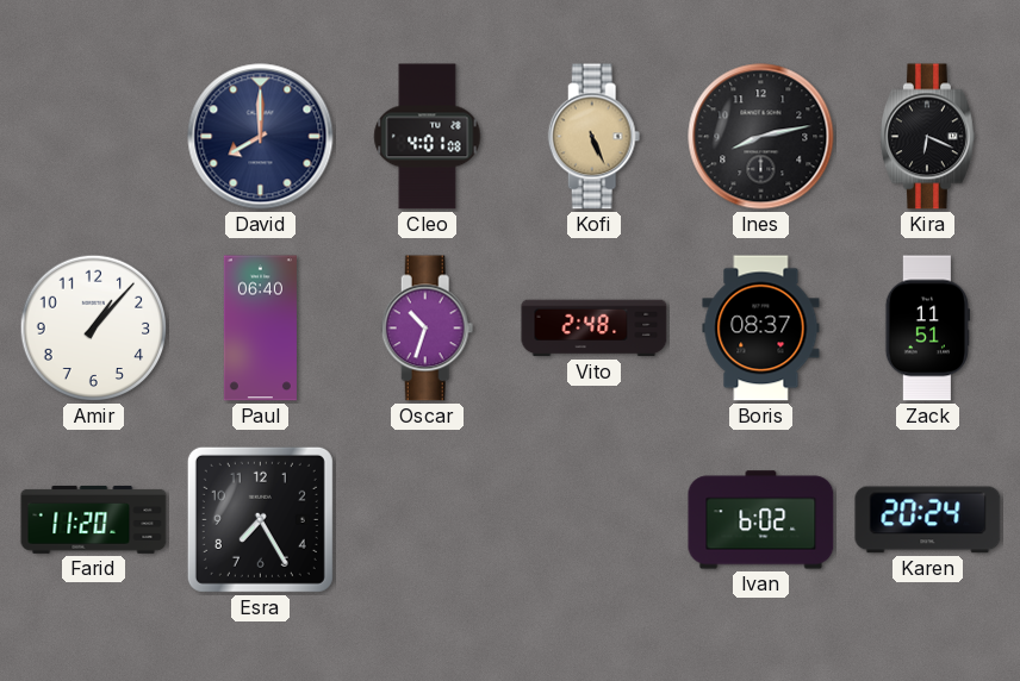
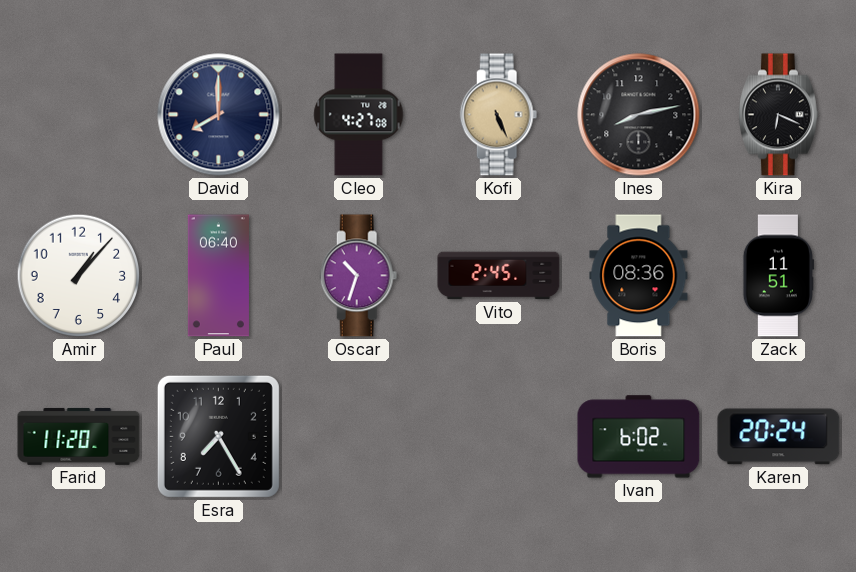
Cleo: 4:01 -> 4:27
Vito: 2:48 -> 2:45
Boris: 08:37 -> 08:36
